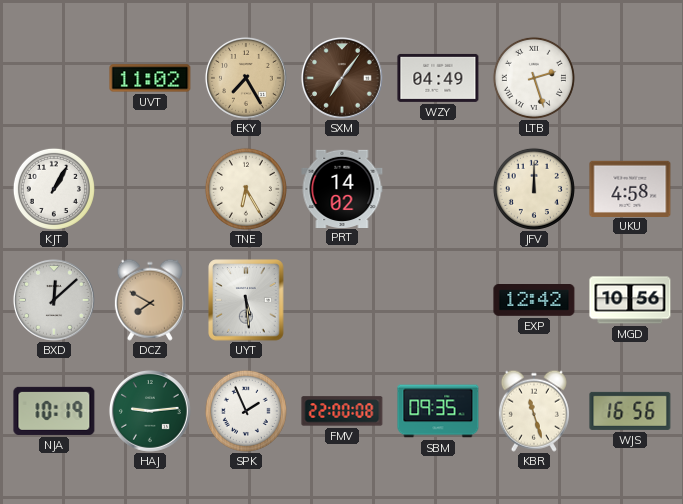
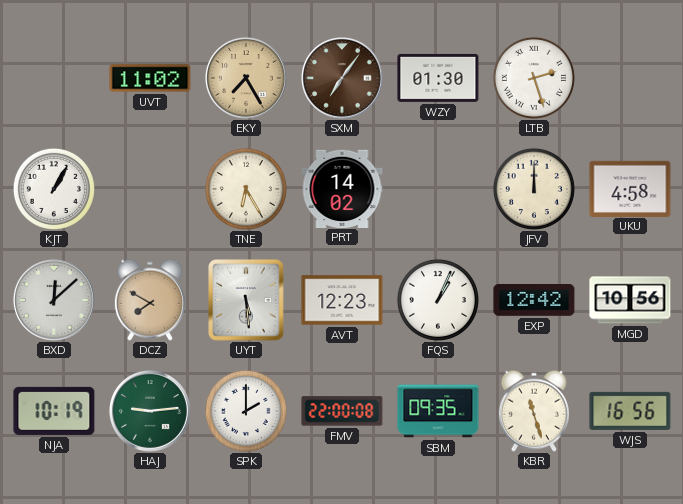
WZY: 04:49 -> 01:30
AVT: none -> 12:23
FQS: none -> 1:04
SPK: 1:56 -> 2:00
